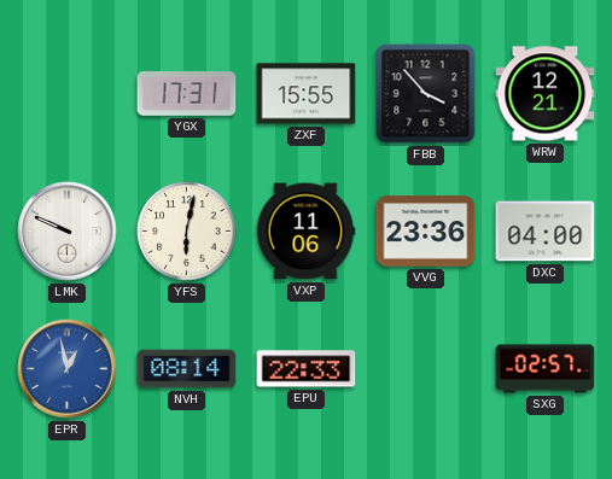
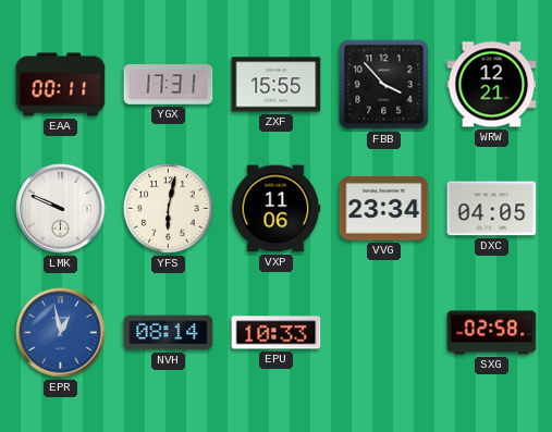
EAA: none -> 00:11
VVG: 23:36 -> 23:34
DXC: 04:00 -> 04:05
EPU: 22:33 -> 10:33
SXG: 02:57 -> 02:58
